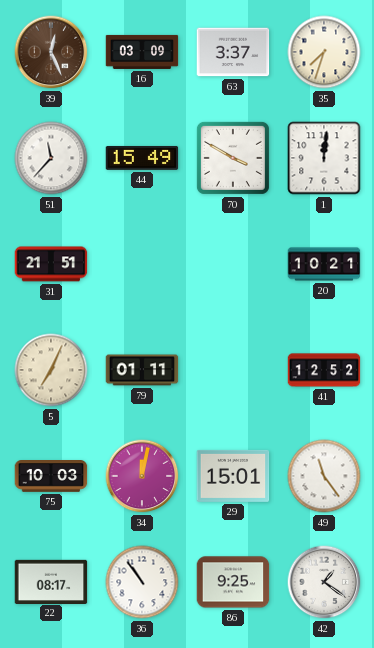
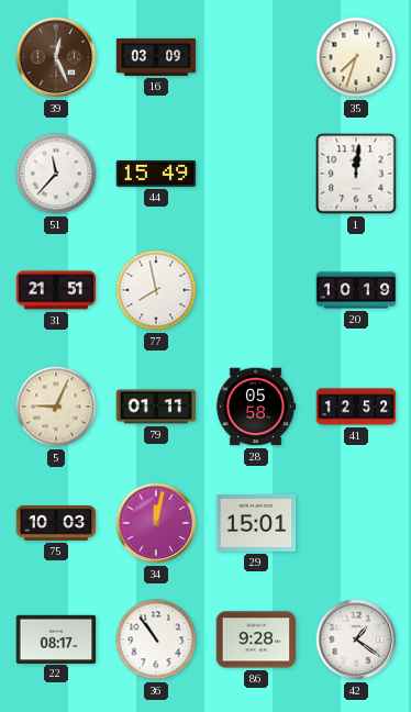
63: 3:37 -> none
70: 3:50 -> none
77: none -> 7:58
20: 10:21 -> 10:19
5: 7:04 -> 9:04
28: none -> 05:58
49: 11:24 -> none
86: 9:25 -> 9:28
